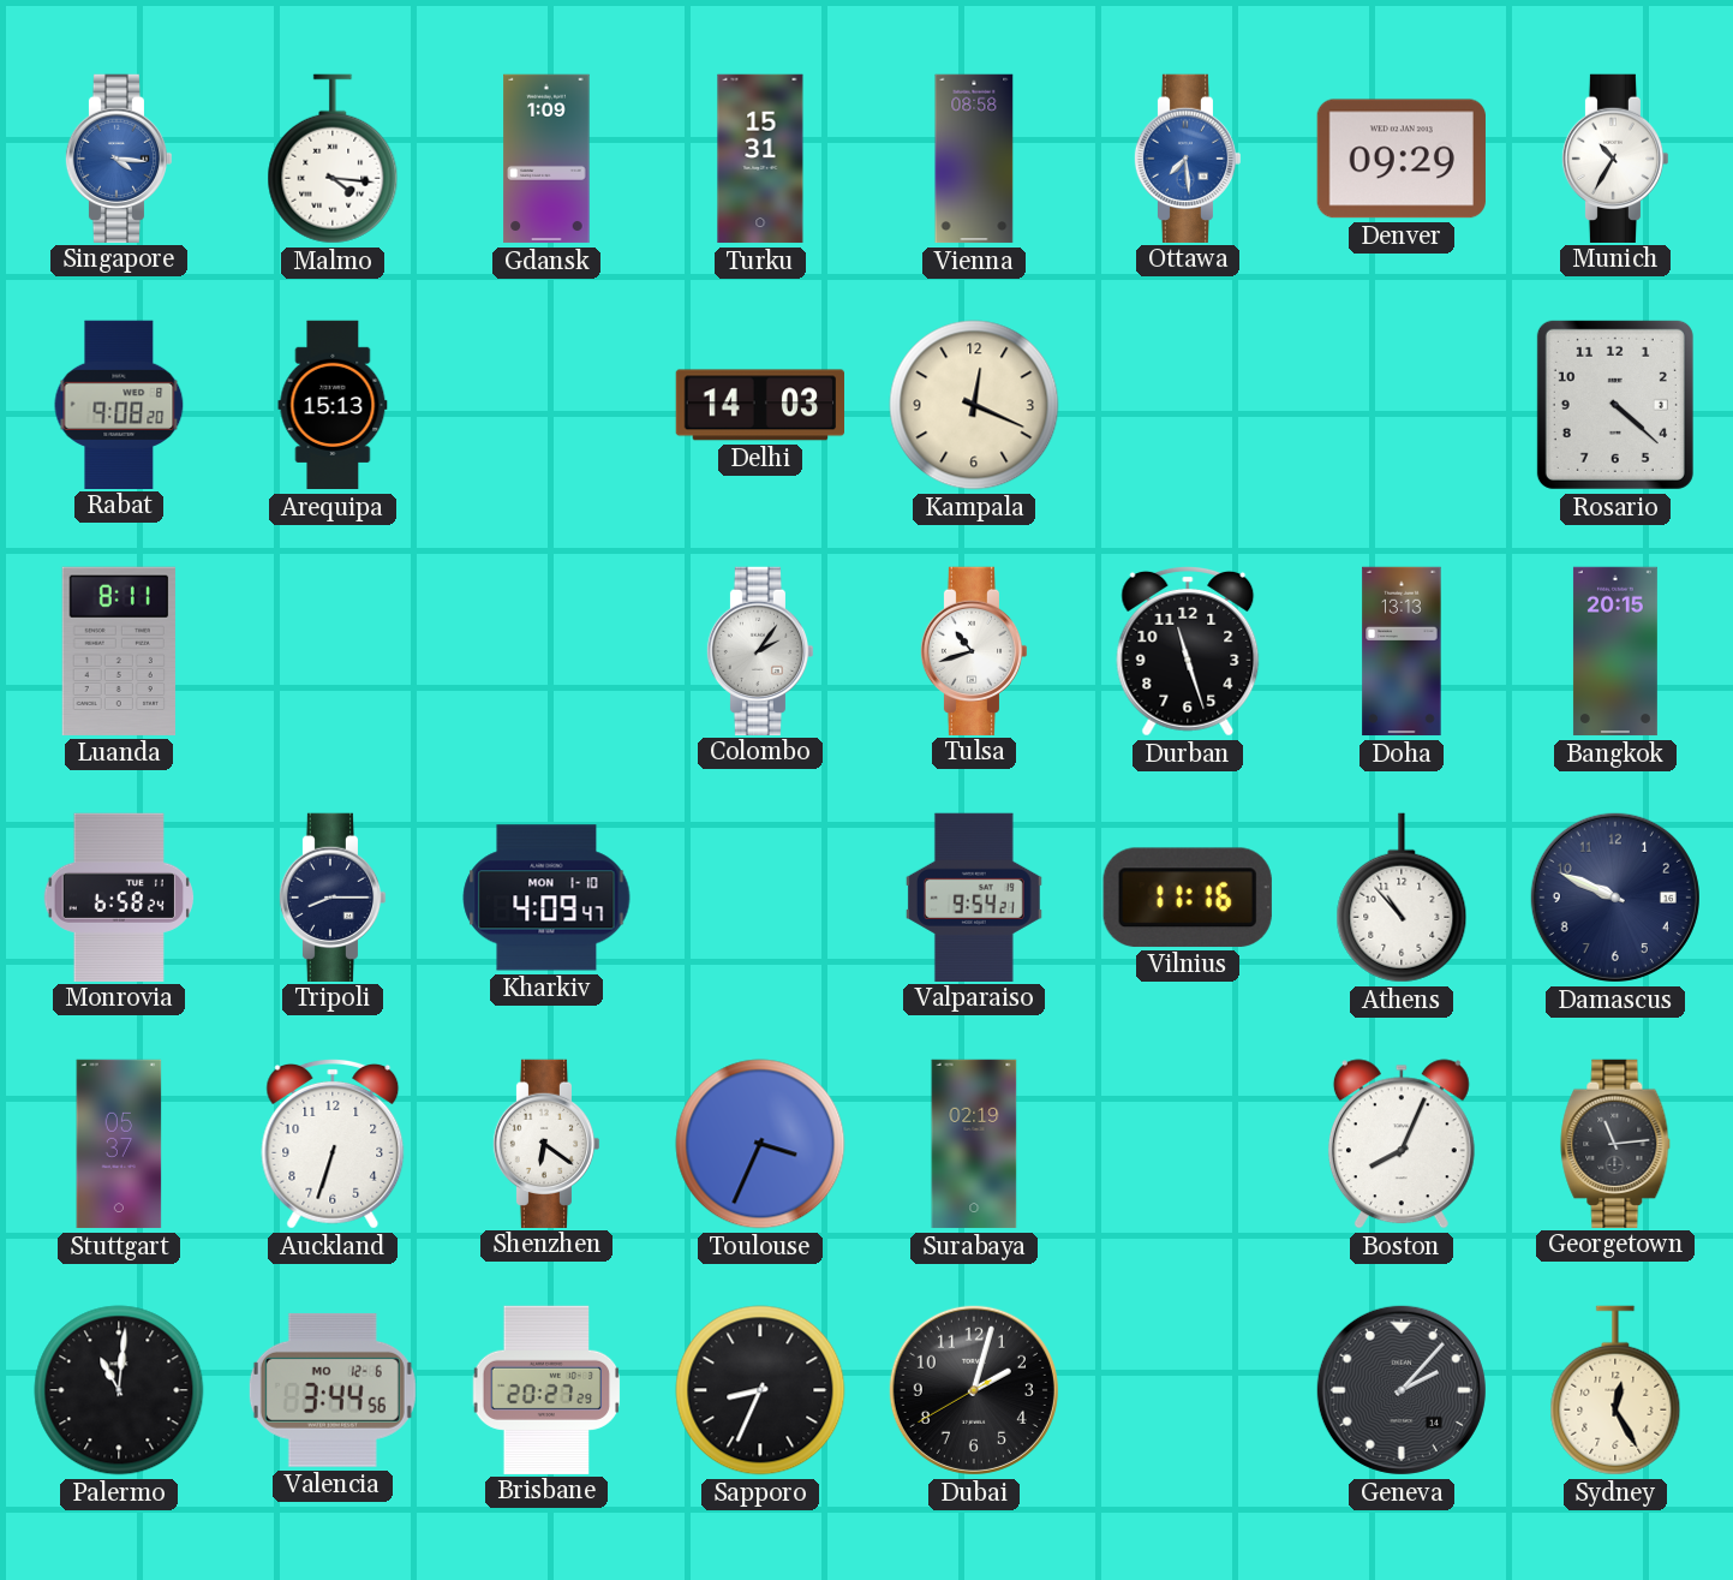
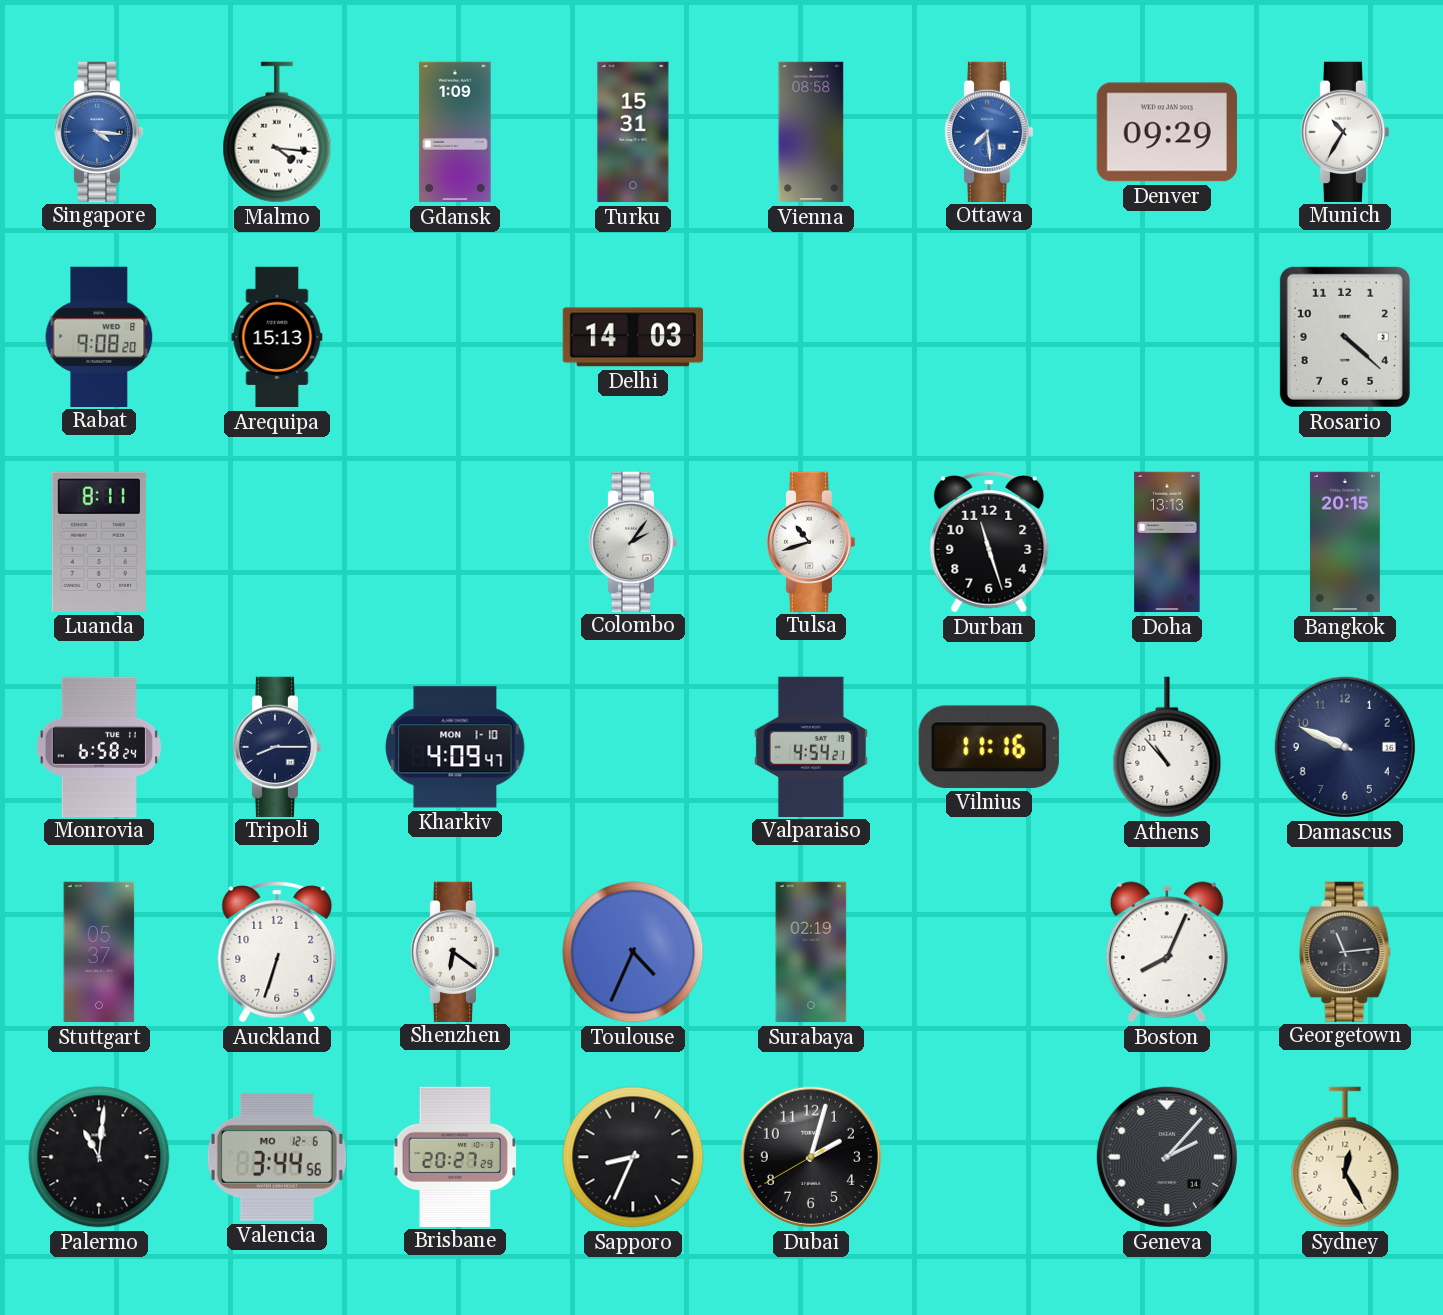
Kampala: 12:19 -> none
Valparaiso: 9:54 -> 4:54
Toulouse: 3:34 -> 4:34
